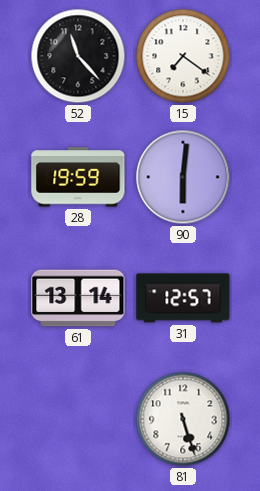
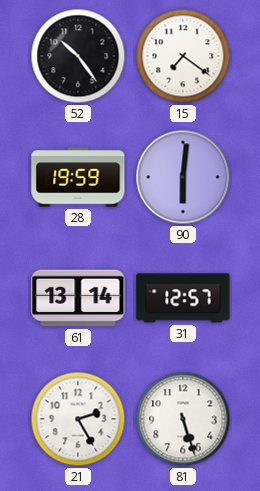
52: 11:23 -> 10:24
21: none -> 2:25
